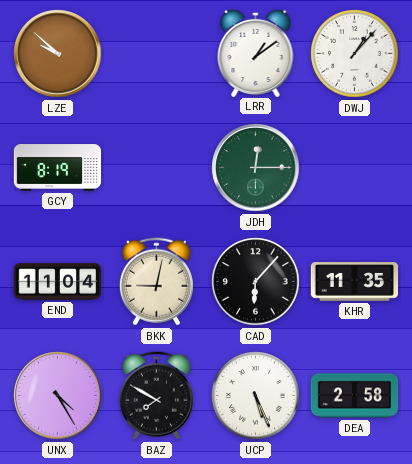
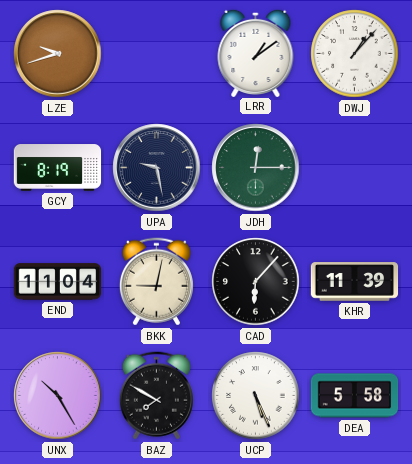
LZE: 9:52 -> 9:42
UPA: none -> 9:28
KHR: 11:35 -> 11:39
UNX: 4:25 -> 10:25
DEA: 2:58 -> 5:58
